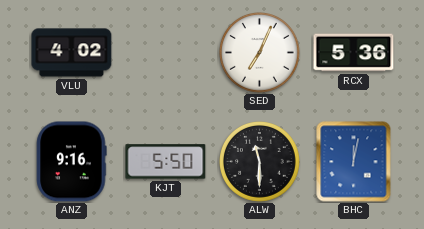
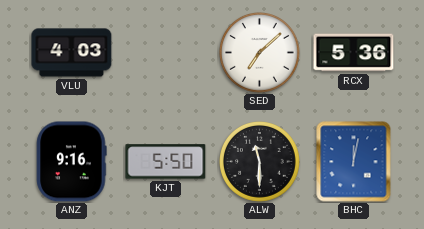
VLU: 4:02 -> 4:03
SED: 7:04 -> 7:08
